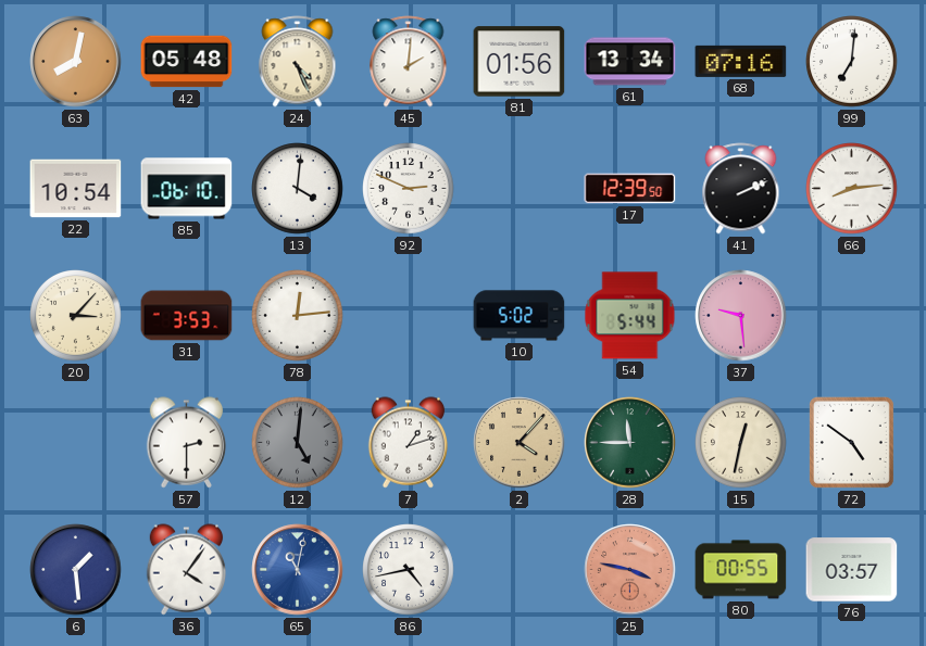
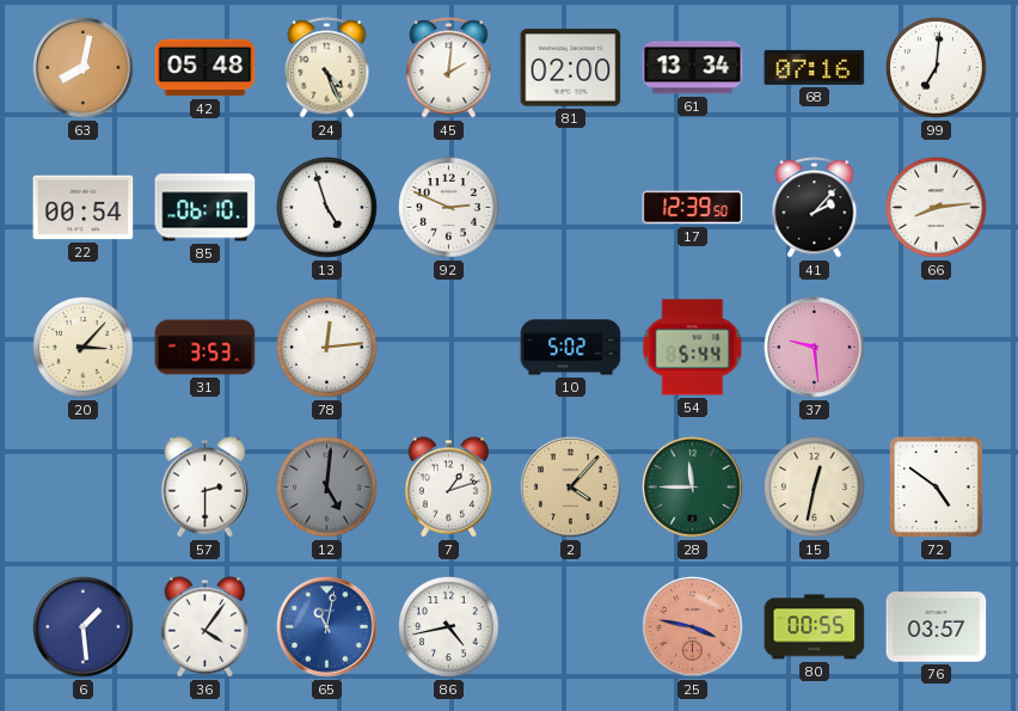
81: 01:56 -> 02:00
22: 10:54 -> 00:54
13: 4:01 -> 4:57
41: 2:11 -> 2:07
